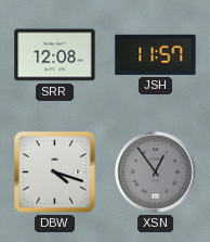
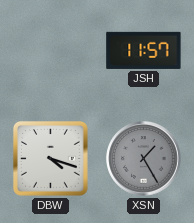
SRR: 12:08 -> none
XSN: 12:54 -> 1:25
